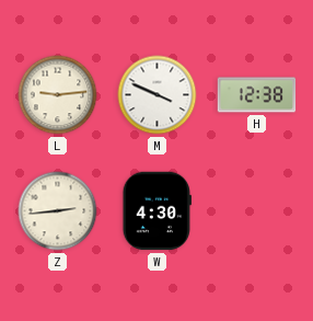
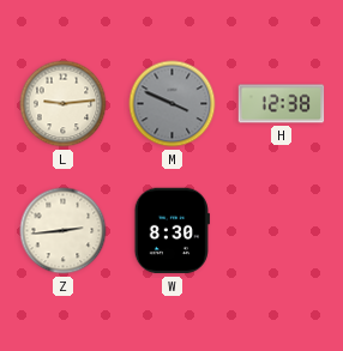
M dial: white -> grey
W: 4:30 -> 8:30
